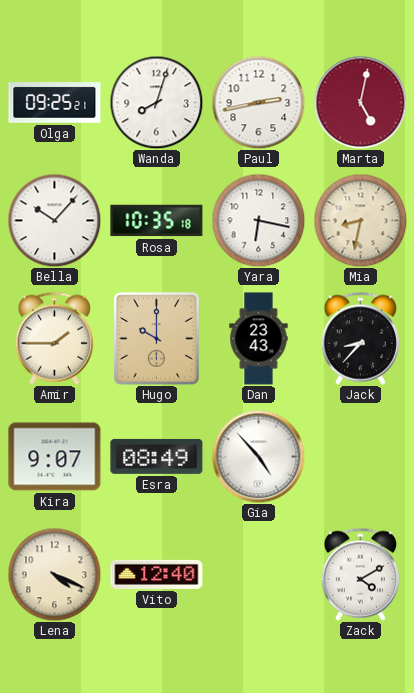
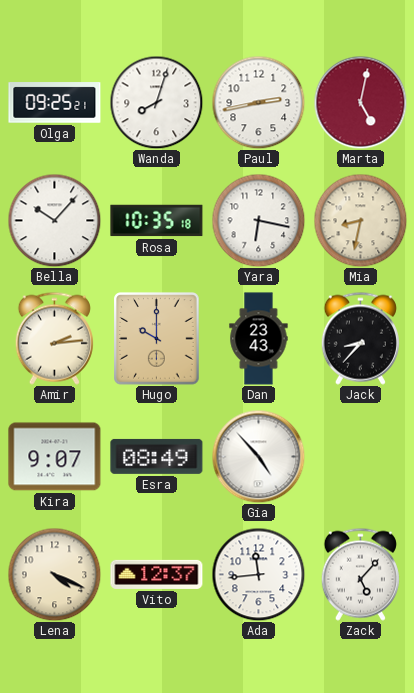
Amir: 1:45 -> 2:14
Vito: 12:40 -> 12:37
Ada: none -> 11:44
Zack: 4:10 -> 5:07
